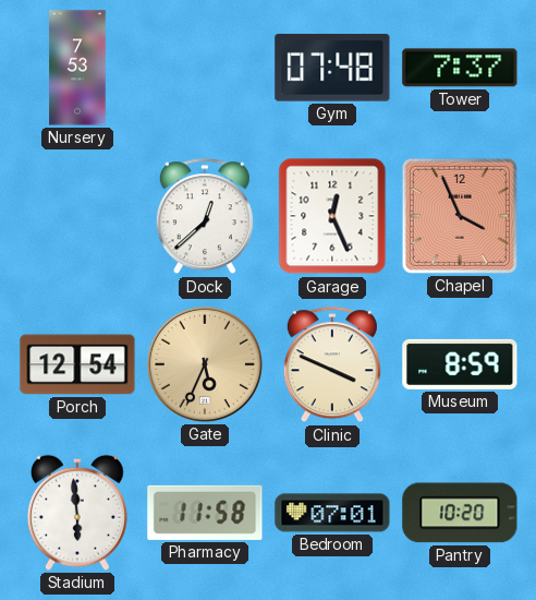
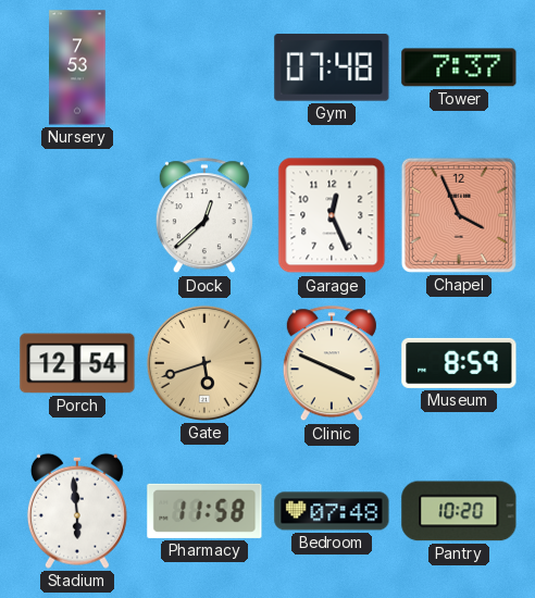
Gate: 5:34 -> 5:42
Bedroom: 07:01 -> 07:48
